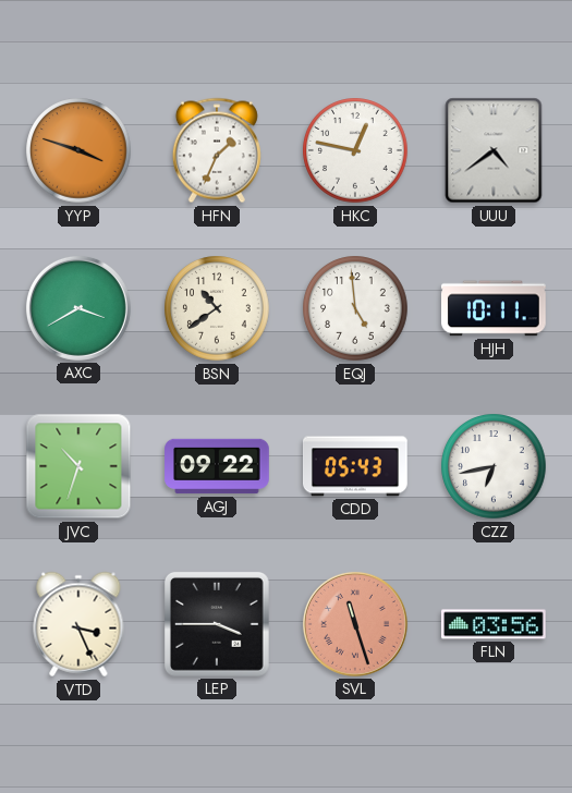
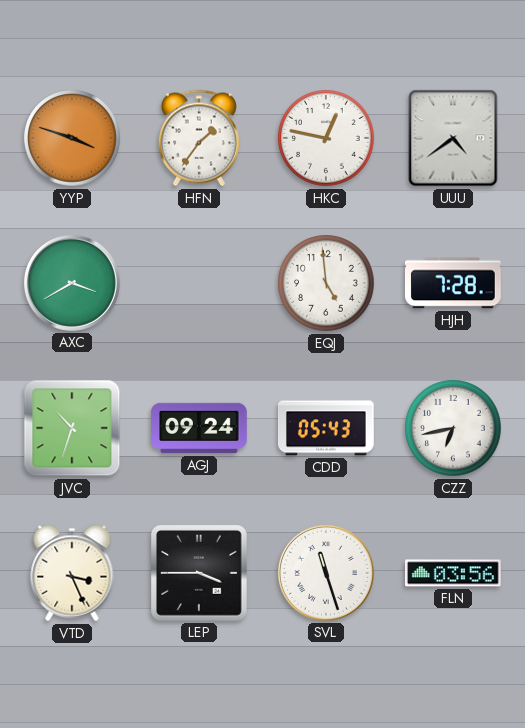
HFN: 1:34 -> 1:36
BSN: 10:39 -> none
HJH: 10:11 -> 7:28
AGJ: 09:22 -> 09:24
SVL dial: salmon -> white
